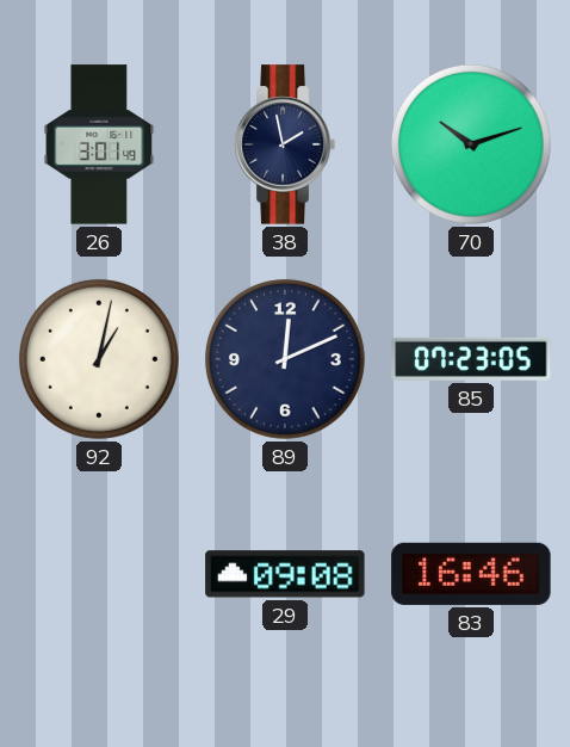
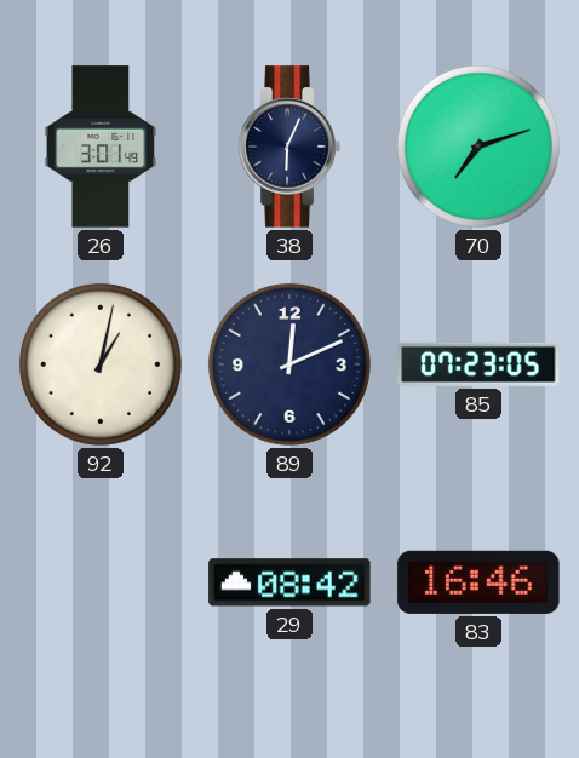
38: 1:58 -> 6:04
70: 10:12 -> 7:12
29: 09:08 -> 08:42
